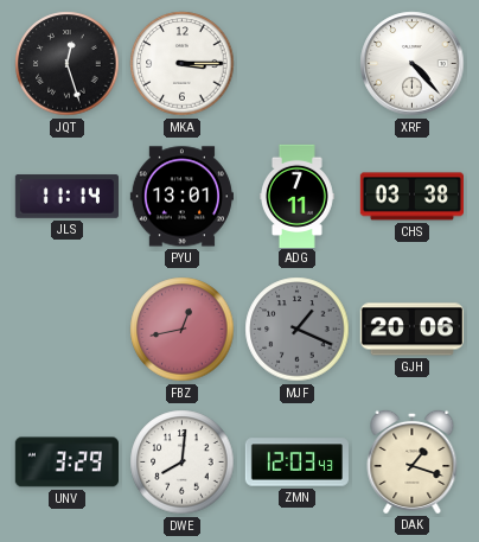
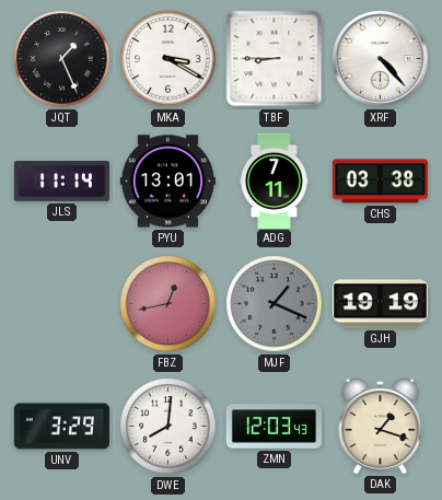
JQT: 12:27 -> 1:26
MKA: 3:15 -> 3:20
TBF: none -> 8:45
GJH: 20:06 -> 19:19
